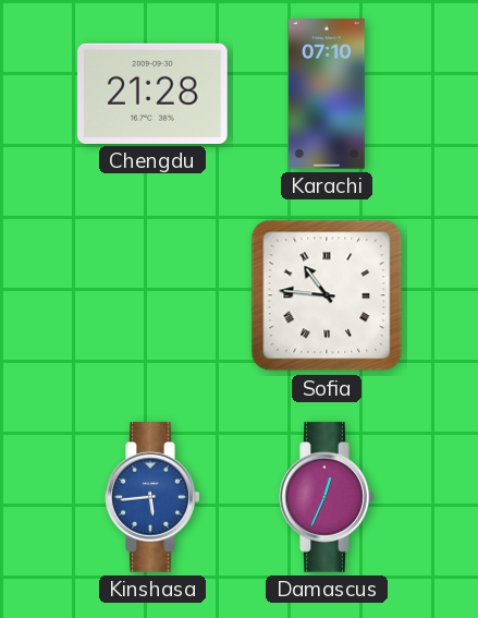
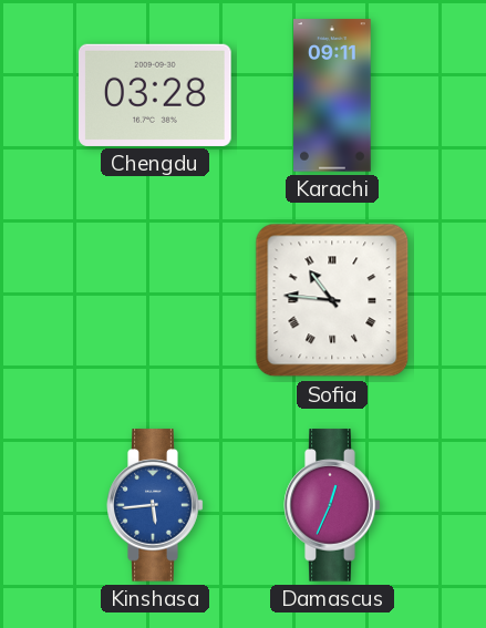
Chengdu: 21:28 -> 03:28
Karachi: 07:10 -> 09:11
